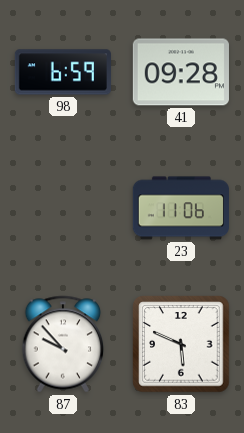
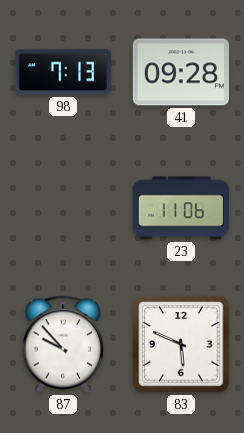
98: 6:59 -> 7:13
